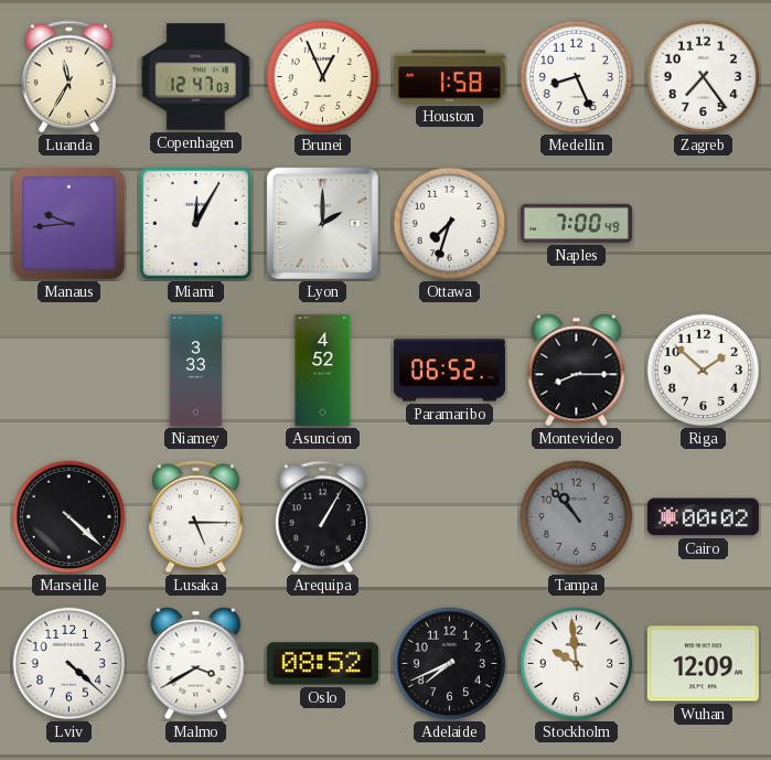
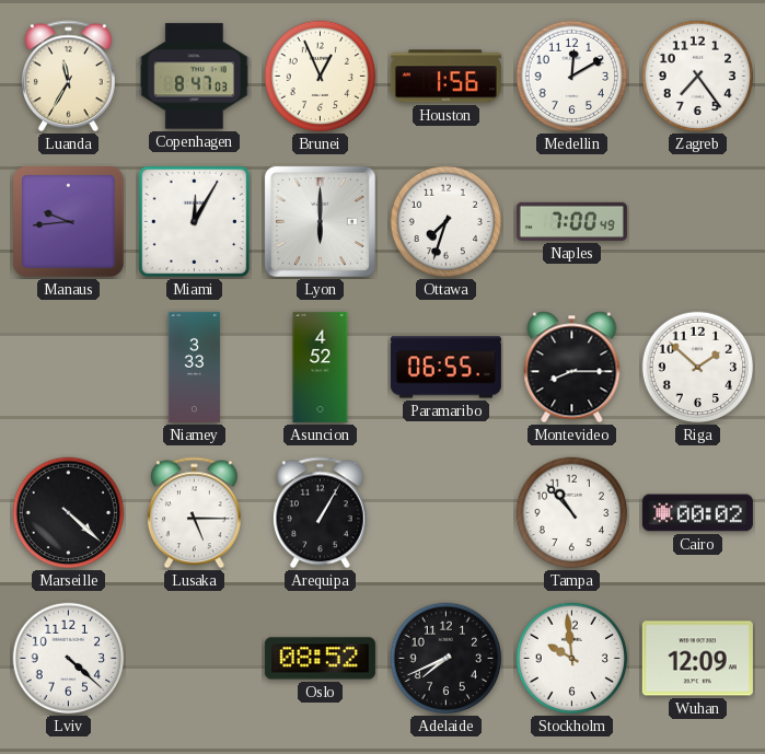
Copenhagen: 12:47 -> 8:47
Houston: 1:58 -> 1:56
Medellin: 8:26 -> 12:10
Lyon: 2:00 -> 6:00
Paramaribo: 06:52 -> 06:55
Tampa dial: grey -> white
Malmo: 3:40 -> none
